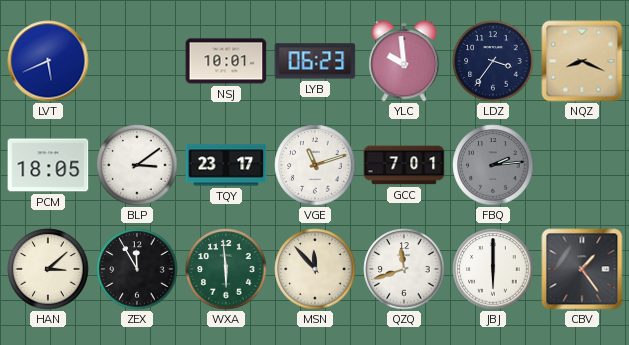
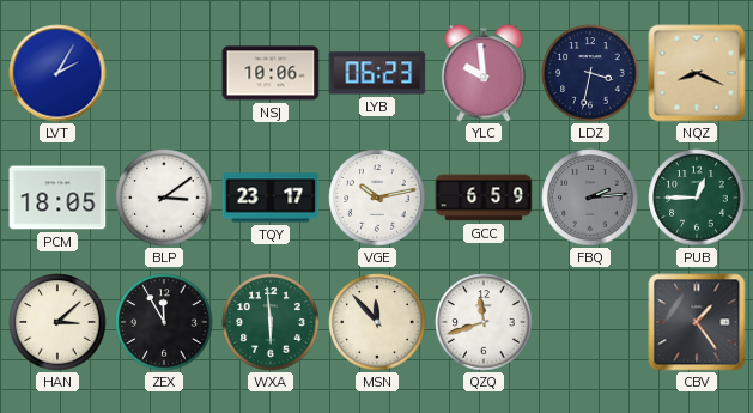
LVT: 5:41 -> 2:05
NSJ: 10:01 -> 10:06
LDZ: 3:36 -> 3:32
VGE: 11:12 -> 10:13
GCC: 7:01 -> 6:59
PUB: none -> 12:45
JBJ: 6:00 -> none
